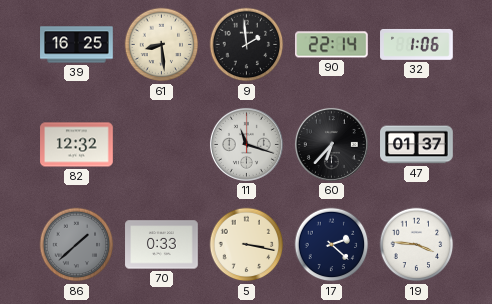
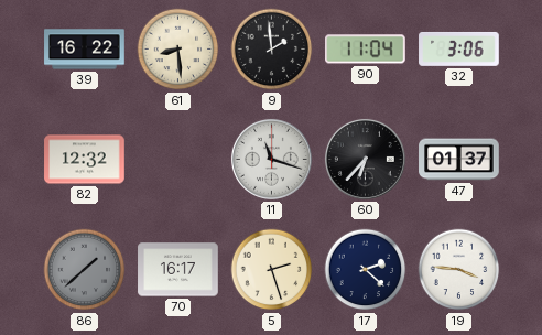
39: 16:25 -> 16:22
90: 22:14 -> 11:04
32: 1:06 -> 3:06
70: 0:33 -> 16:17
5: 3:17 -> 2:27
